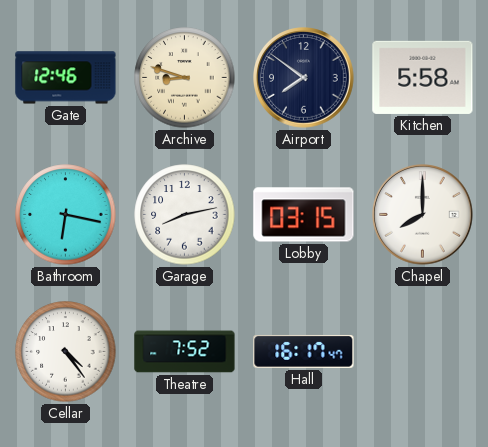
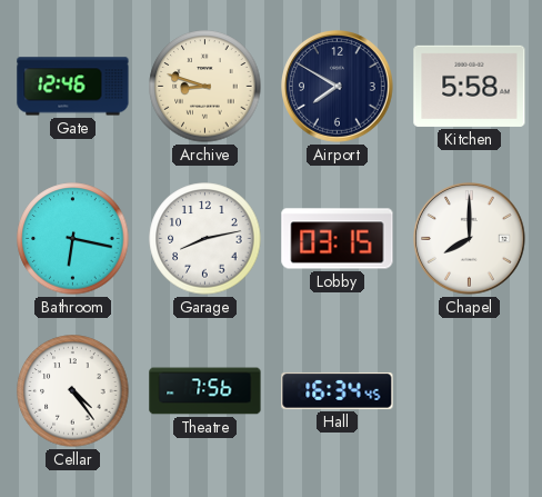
Airport: 7:51 -> 7:50
Theatre: 7:52 -> 7:56
Hall: 16:17 -> 16:34
